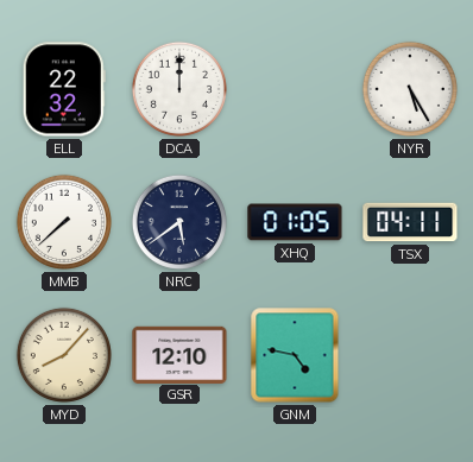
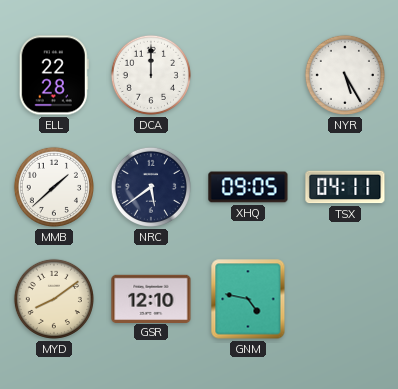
ELL: 22:32 -> 22:28
MMB: 7:38 -> 1:38
XHQ: 01:05 -> 09:05
MYD: 8:07 -> 8:09
